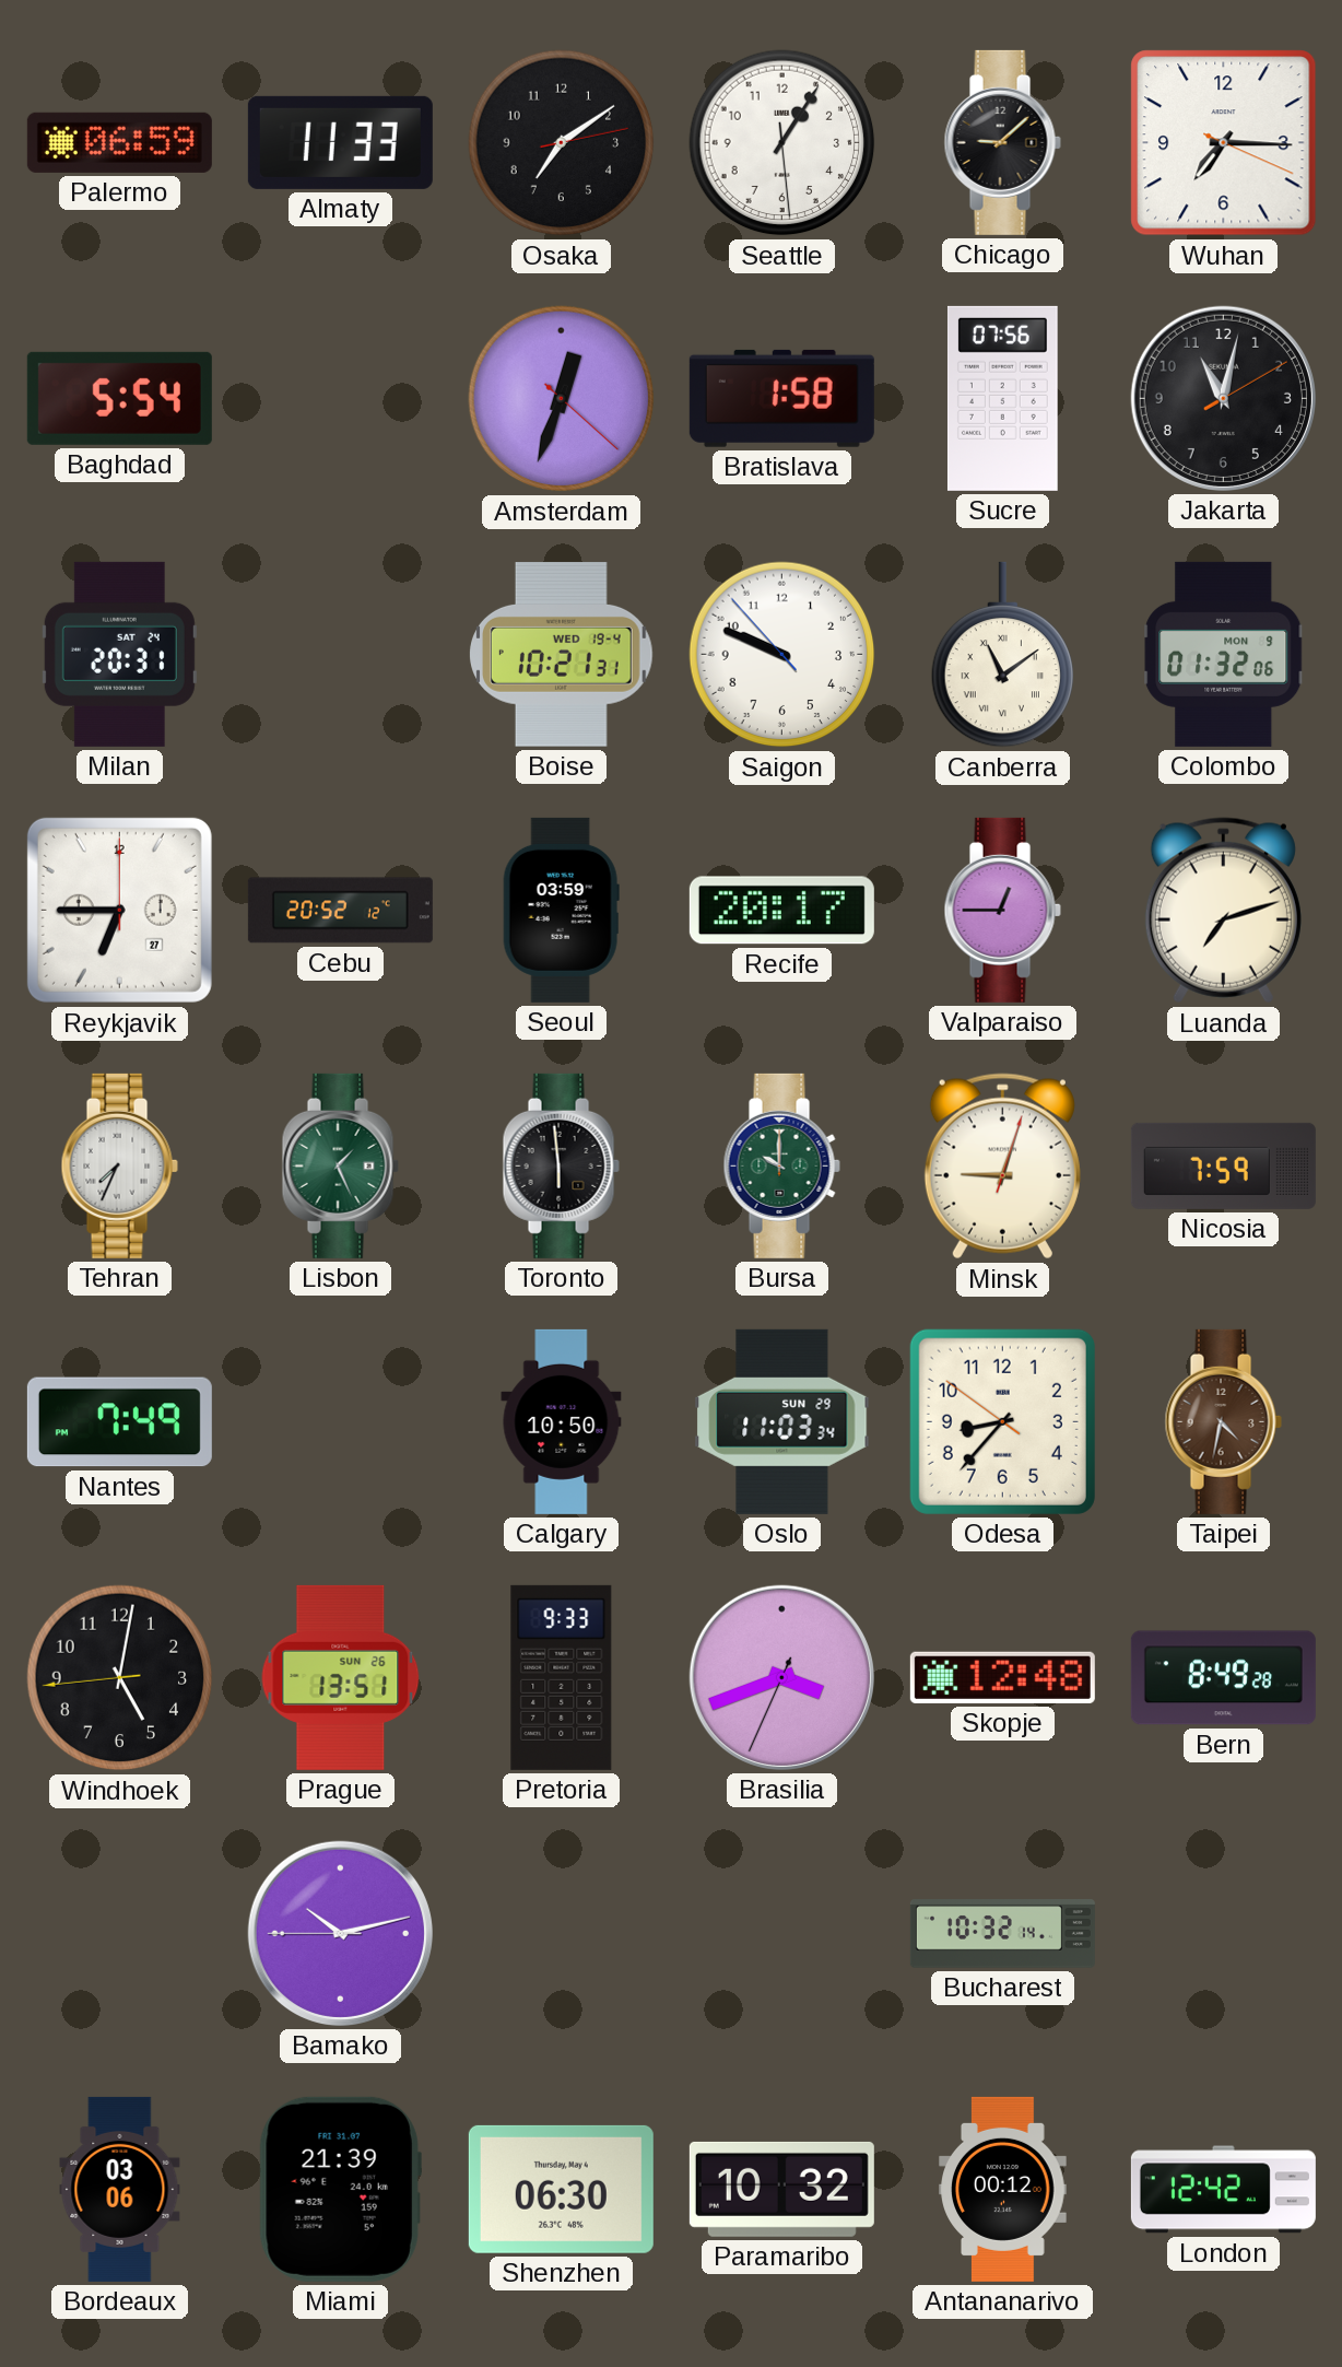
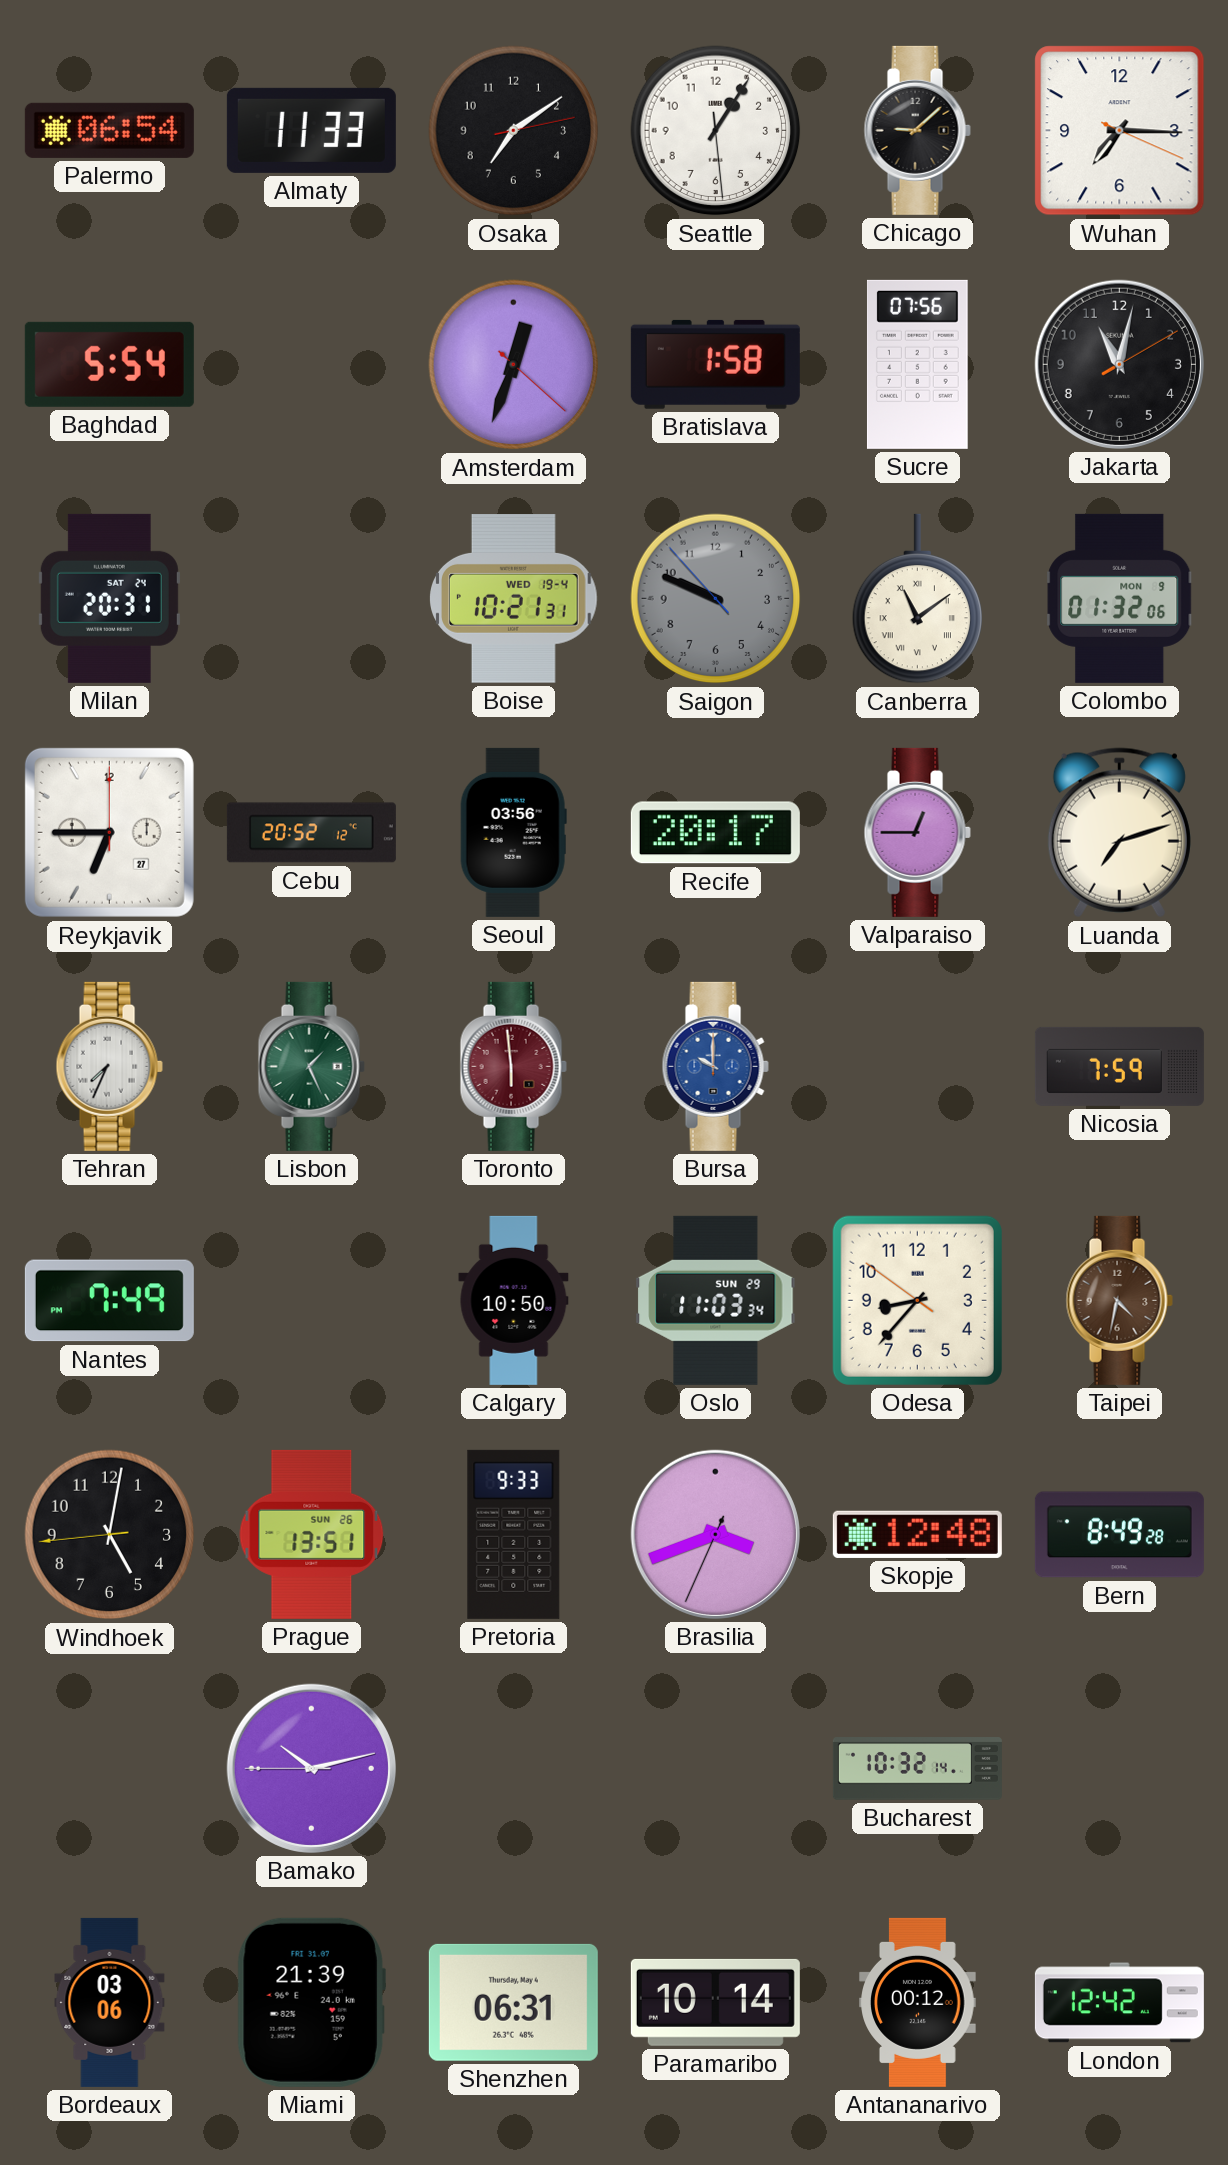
Palermo: 06:59 -> 06:54
Saigon dial: white -> grey
Seoul: 03:59 -> 03:56
Toronto dial: black -> burgundy
Bursa dial: green -> blue
Minsk: 9:03 -> none
Shenzhen: 06:30 -> 06:31
Paramaribo: 10:32 -> 10:14
